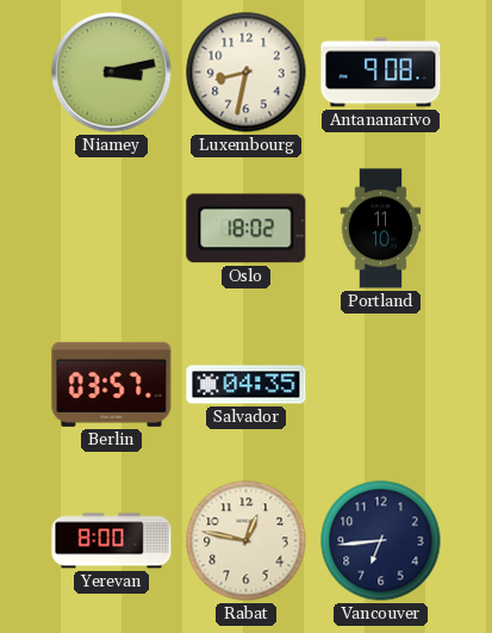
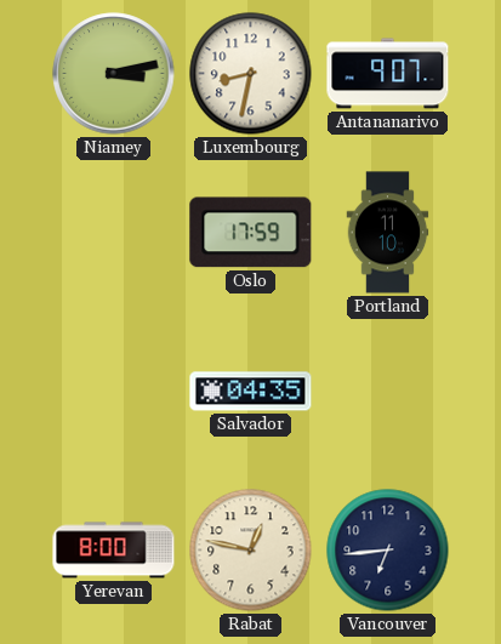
Antananarivo: 9:08 -> 9:07
Oslo: 18:02 -> 17:59
Berlin: 03:57 -> none
